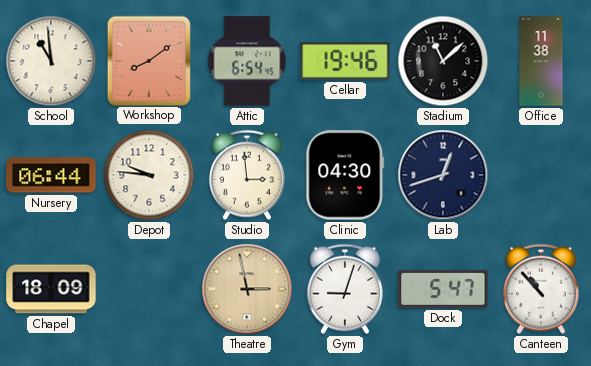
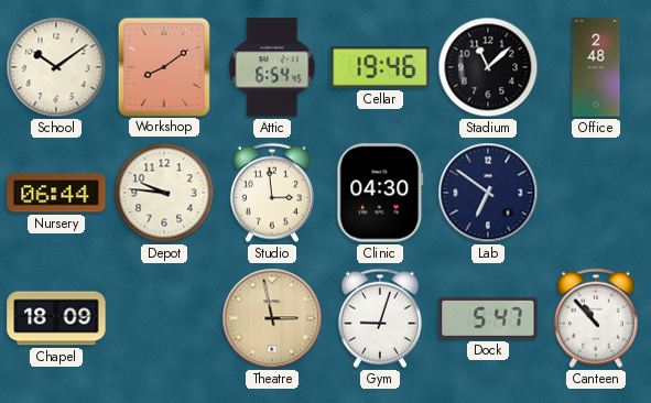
School: 10:59 -> 10:09
Office: 11:38 -> 2:48
Lab: 12:42 -> 6:51
